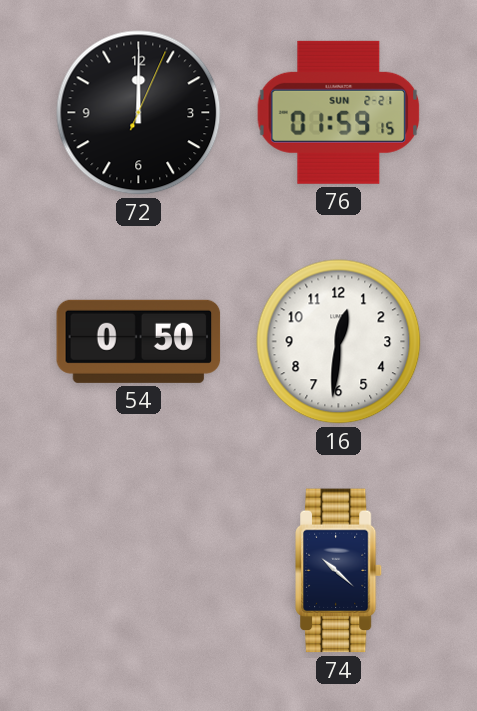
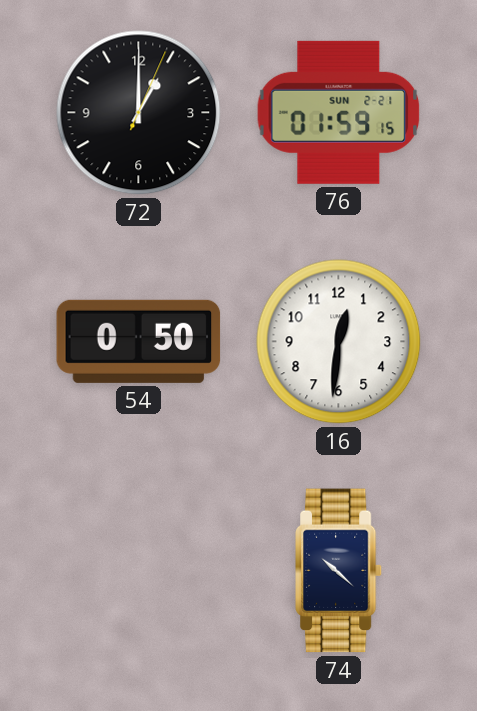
72: 12:00 -> 1:00
